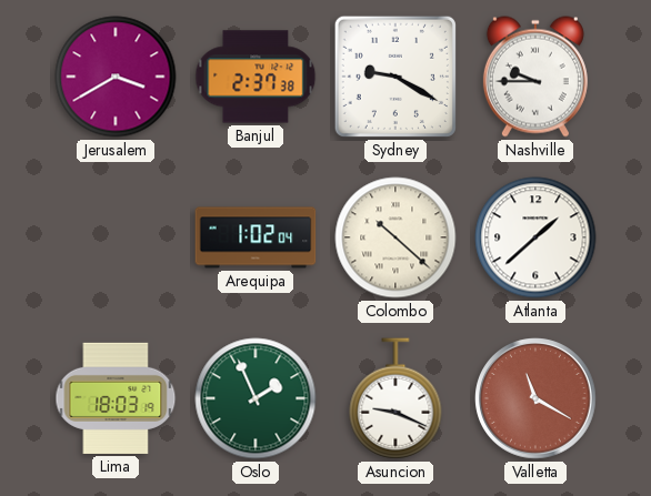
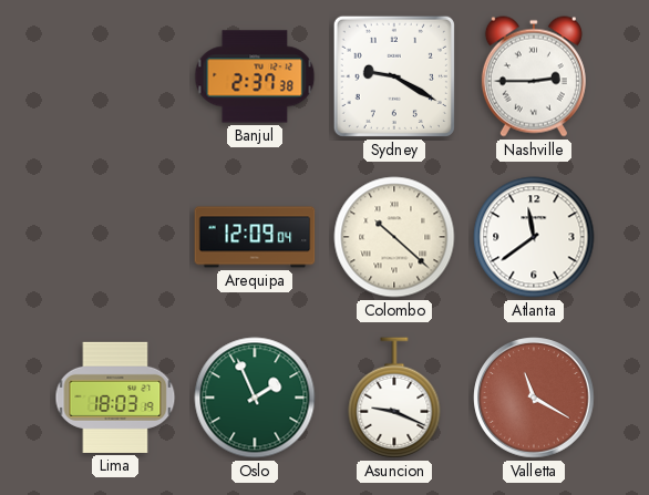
Jerusalem: 3:40 -> none
Nashville: 9:45 -> 2:45
Arequipa: 1:02 -> 12:09
Atlanta: 1:38 -> 11:39
